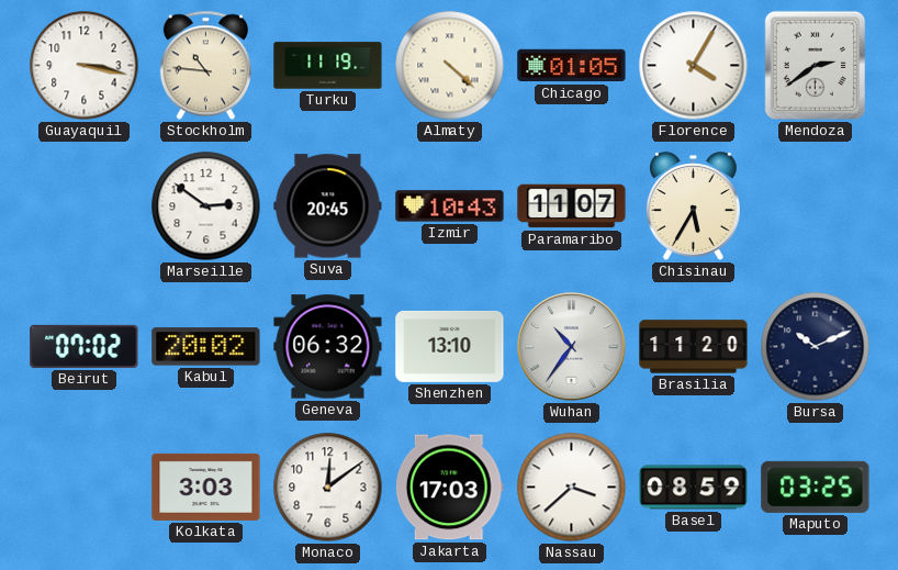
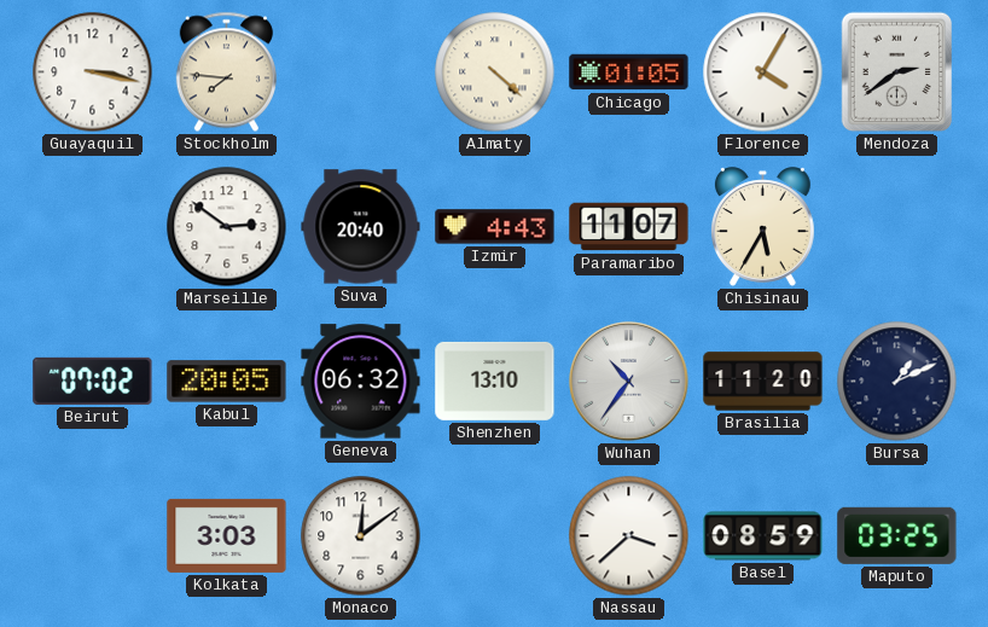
Stockholm: 10:46 -> 7:46
Turku: 11:19 -> none
Suva: 20:45 -> 20:40
Izmir: 10:43 -> 4:43
Kabul: 20:02 -> 20:05
Bursa: 10:11 -> 1:11
Jakarta: 17:03 -> none
